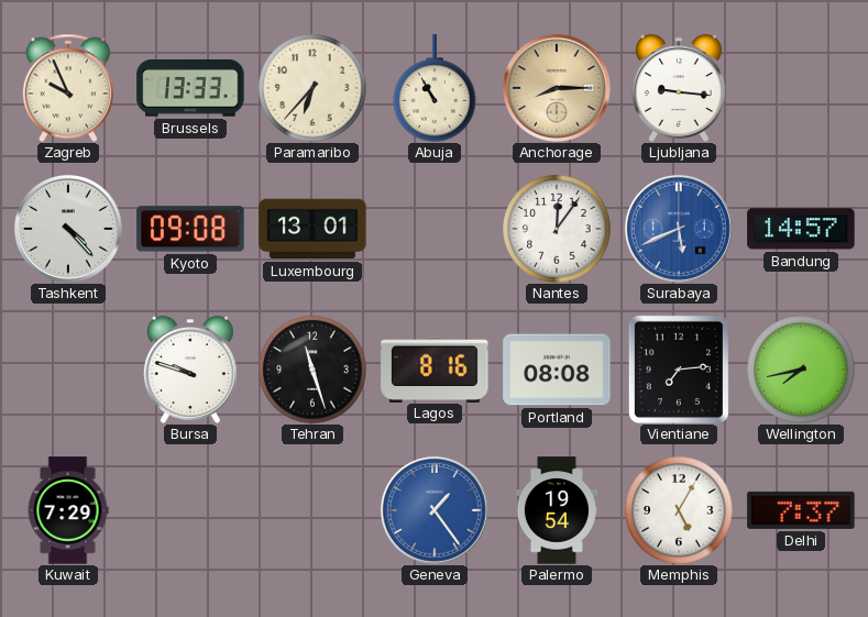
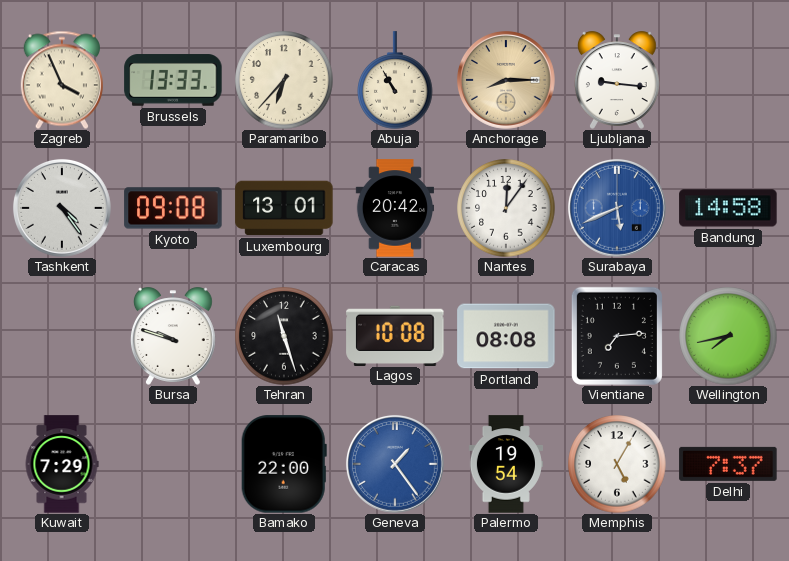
Zagreb: 9:56 -> 3:56
Tashkent: 4:23 -> 4:24
Caracas: none -> 20:42
Bandung: 14:57 -> 14:58
Lagos: 8:16 -> 10:08
Bamako: none -> 22:00
